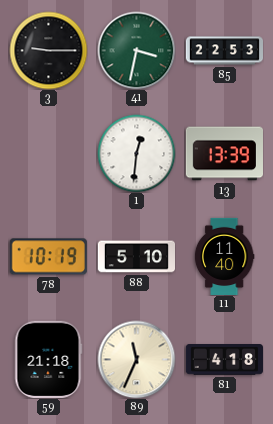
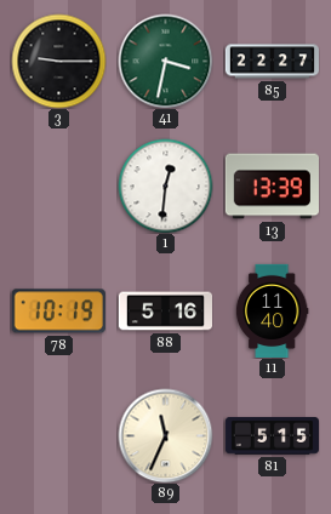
85: 22:53 -> 22:27
88: 5:10 -> 5:16
59: 21:18 -> none
81: 4:18 -> 5:15
